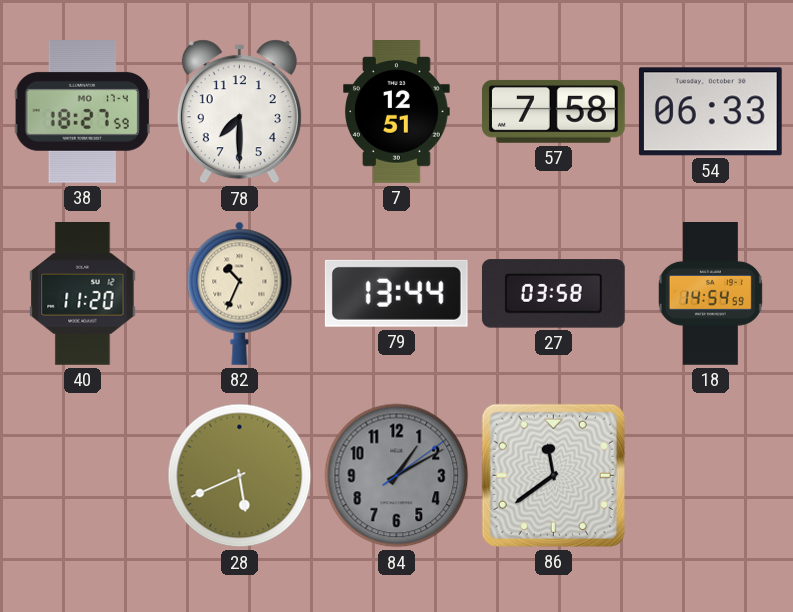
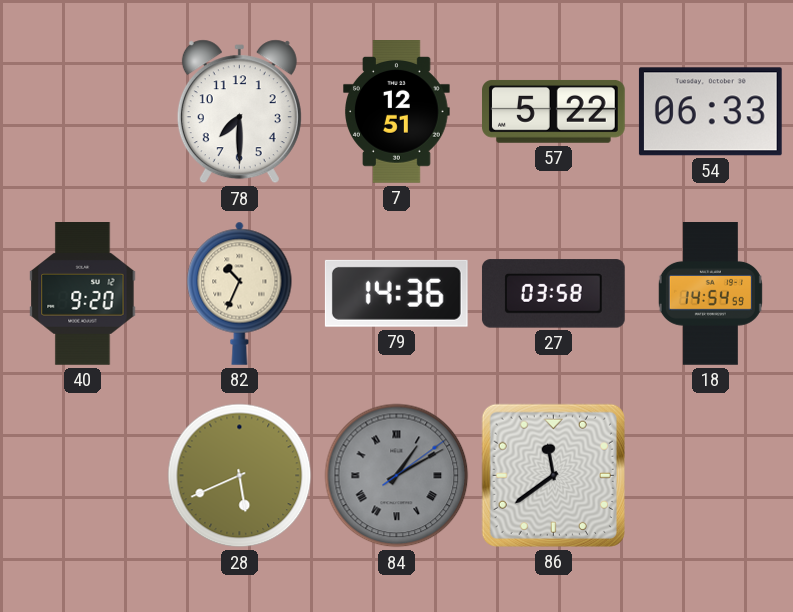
38: 18:27 -> none
57: 7:58 -> 5:22
40: 11:20 -> 9:20
79: 13:44 -> 14:36
84 numerals: Arabic -> Roman
